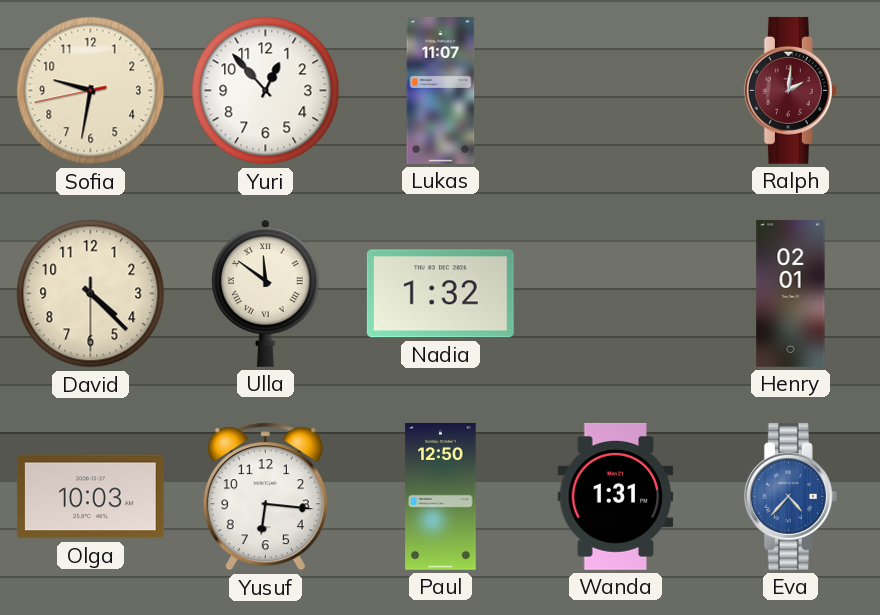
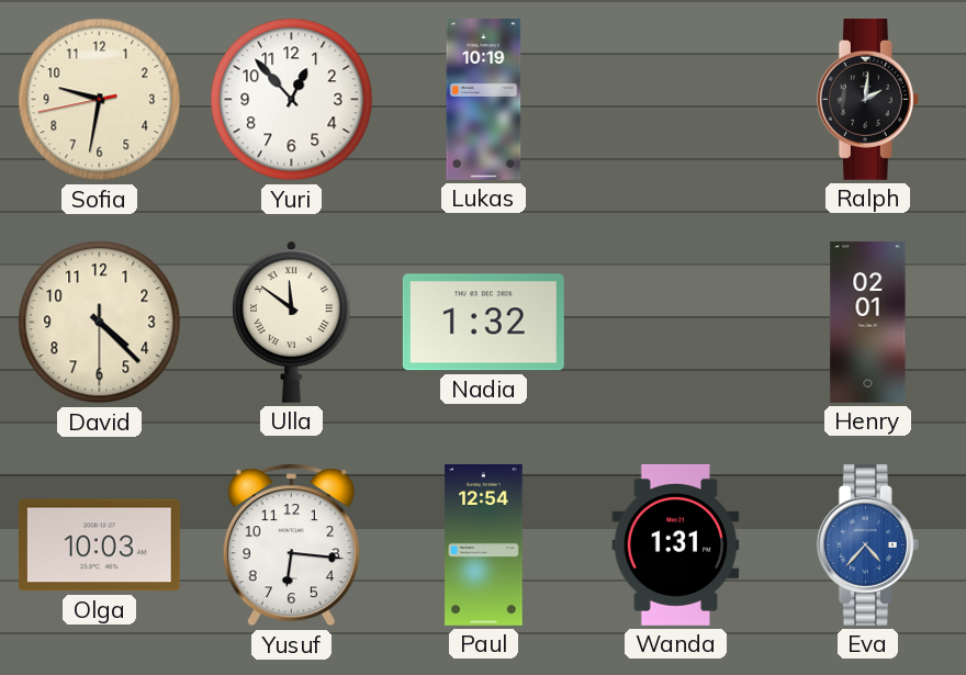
Lukas: 11:07 -> 10:19
Ralph dial: burgundy -> black
Paul: 12:50 -> 12:54
